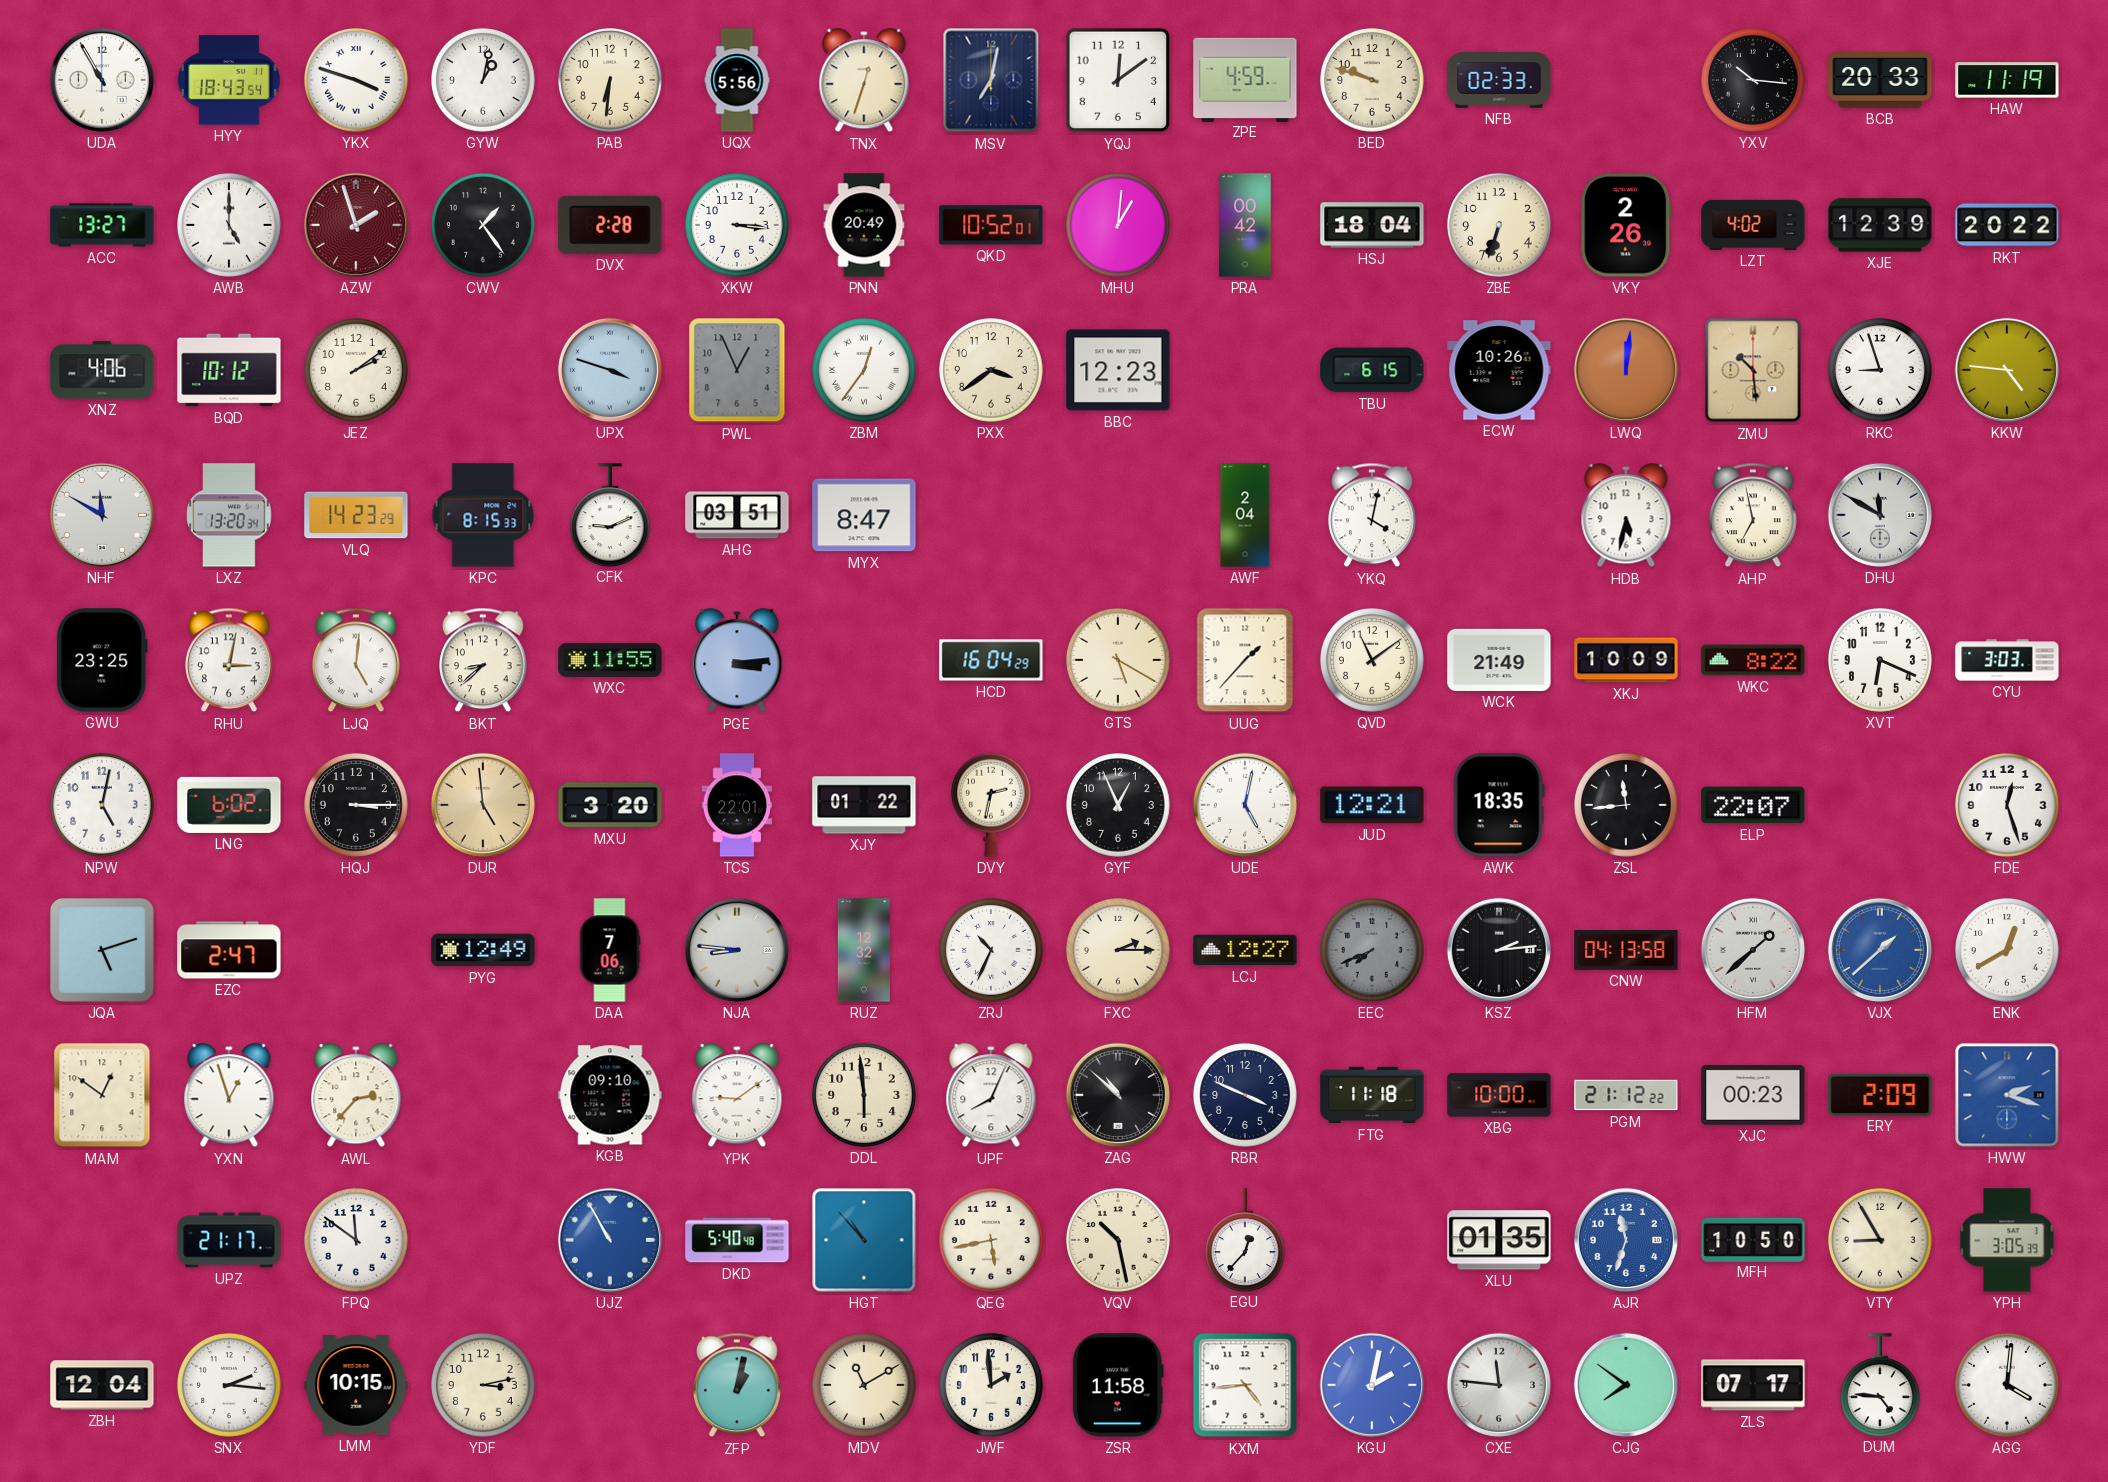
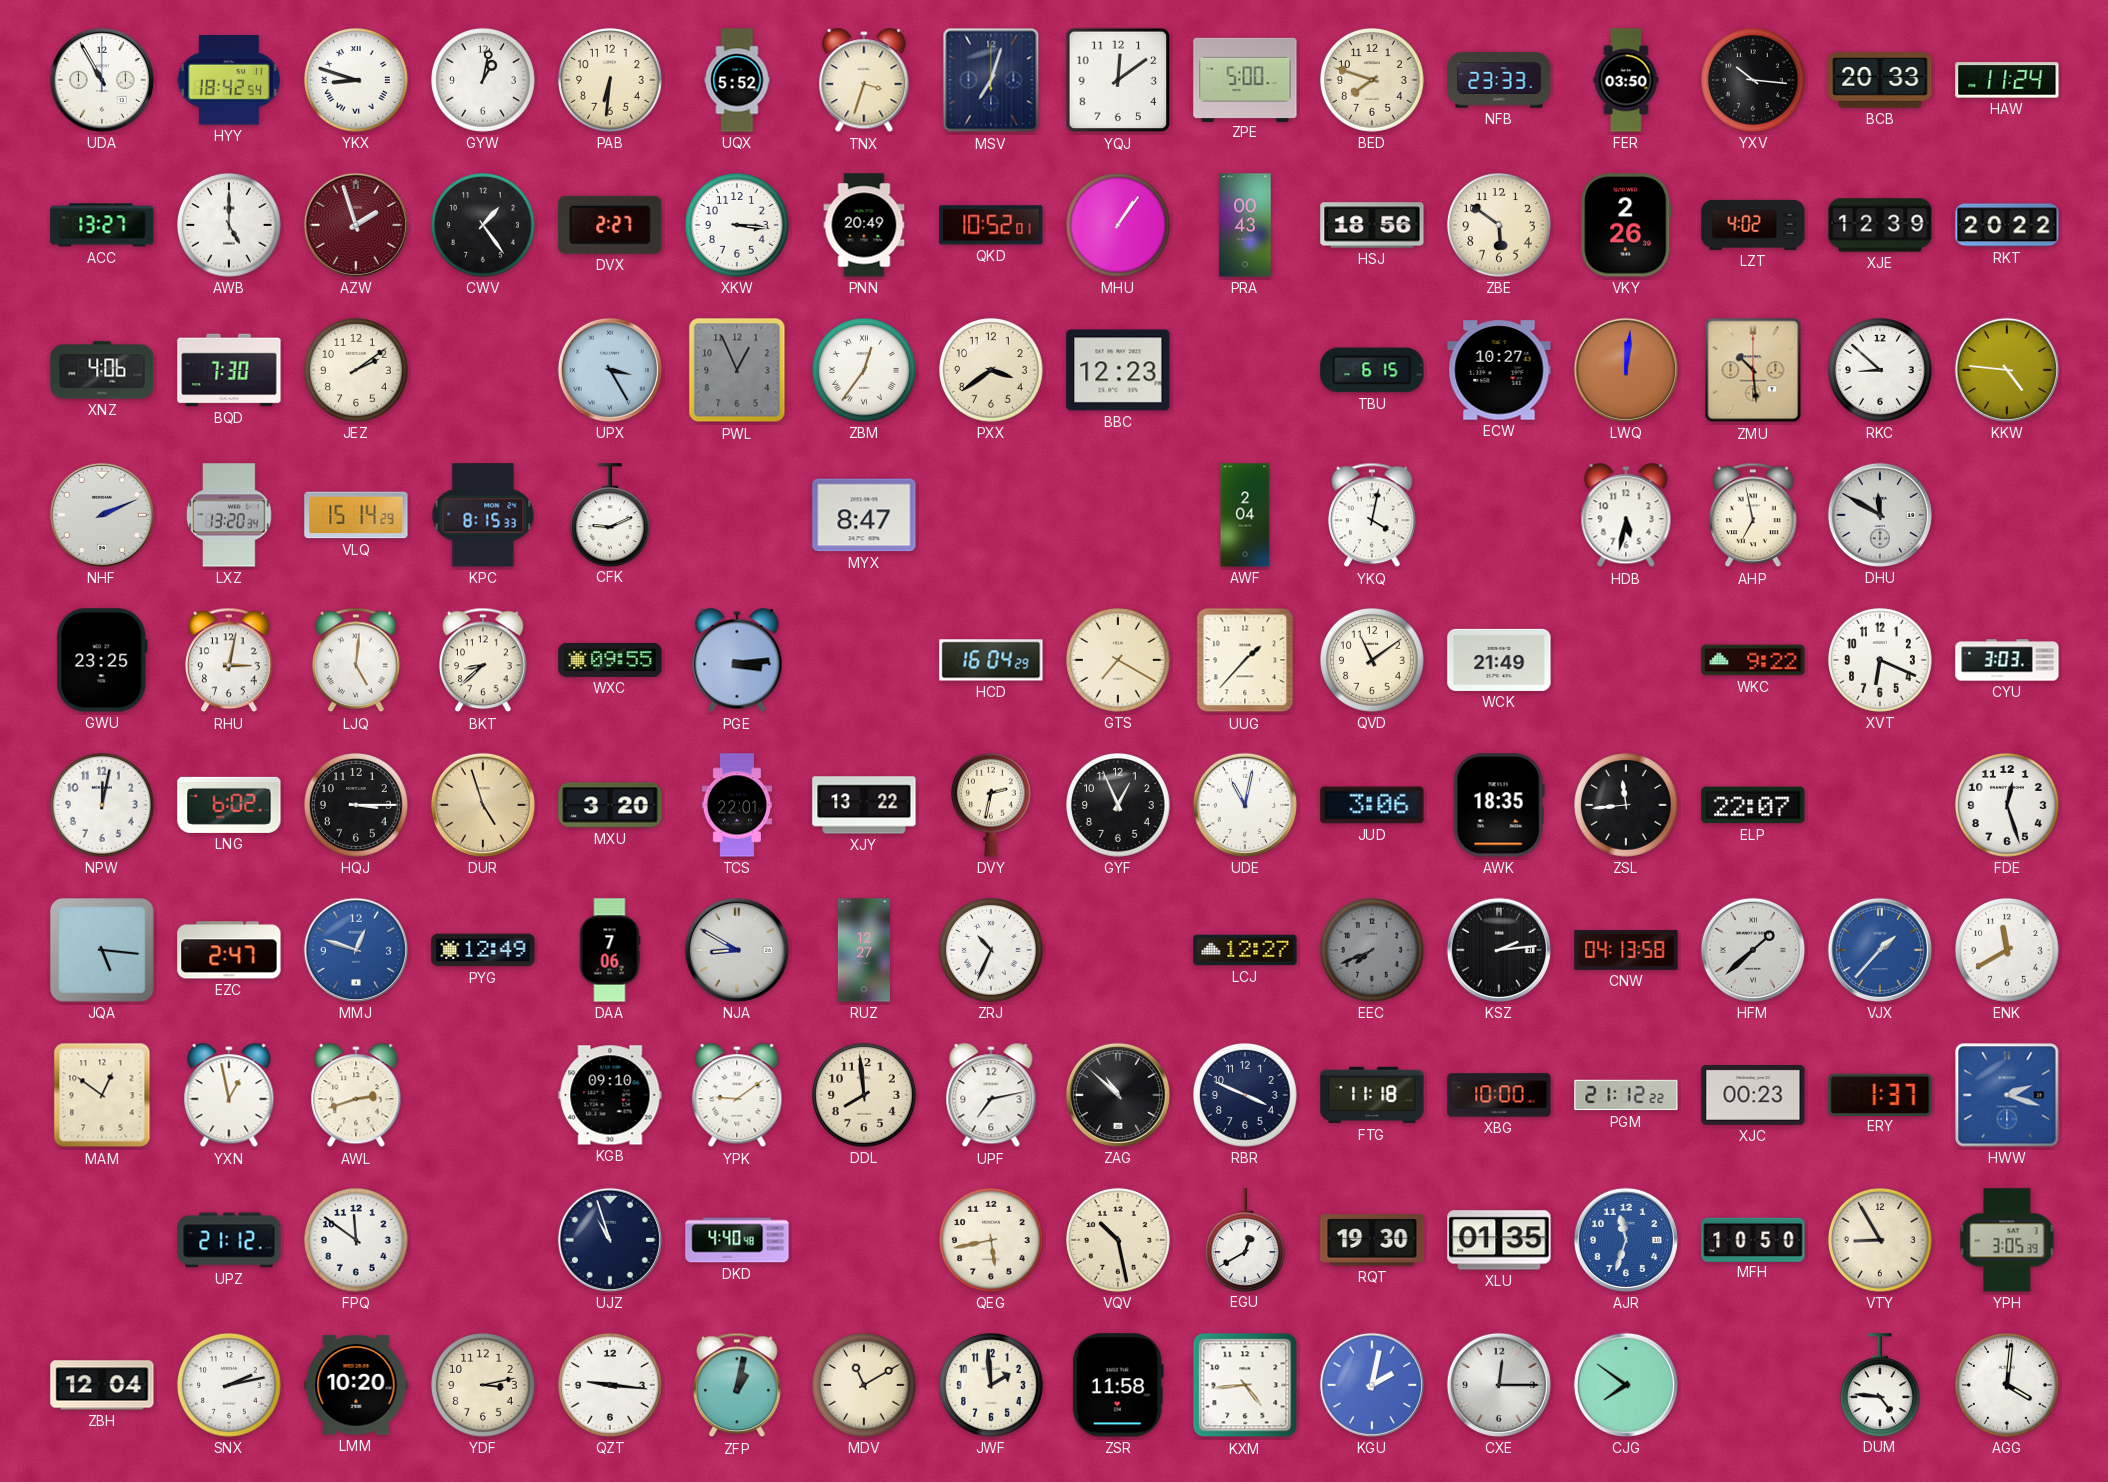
HYY: 18:43 -> 18:42
YKX: 3:48 -> 8:48
UQX: 5:56 -> 5:52
TNX: 12:33 -> 3:33
MSV: 7:02 -> 7:03
ZPE: 4:59 -> 5:00
BED: 9:48 -> 7:48
NFB: 02:33 -> 23:33
FER: none -> 03:50
HAW: 11:19 -> 11:24
DVX: 2:28 -> 2:27
MHU: 1:01 -> 1:06
PRA: 00:42 -> 00:43
HSJ: 18:04 -> 18:56
ZBE: 6:33 -> 5:51
BQD: 10:12 -> 7:30
UPX: 3:48 -> 3:25
ECW: 10:26 -> 10:27
RKC: 8:57 -> 8:52
NHF: 11:50 -> 2:11
VLQ: 14:23 -> 15:14
AHG: 03:51 -> none
WXC: 11:55 -> 09:55
GTS: 5:20 -> 7:20
XKJ: 10:09 -> none
WKC: 8:22 -> 9:22
NPW: 5:02 -> 12:02
DUR: 4:59 -> 4:57
XJY: 01:22 -> 13:22
UDE: 5:02 -> 11:02
JUD: 12:21 -> 3:06
JQA: 5:12 -> 5:16
MMJ: none -> 12:48
NJA: 8:46 -> 8:50
RUZ: 12:32 -> 12:27
FXC: 2:15 -> none
VJX: 1:38 -> 1:37
ENK: 12:40 -> 11:40
YXN: 12:57 -> 12:58
AWL: 2:37 -> 2:42
DDL: 5:59 -> 7:59
UPF: 8:04 -> 7:13
ERY: 2:09 -> 1:37
UPZ: 21:17 -> 21:12
UJZ: 10:55 -> 10:57
UJZ dial: blue -> navy
DKD: 5:40 -> 4:40
HGT: 10:53 -> none
EGU: 12:37 -> 12:40
RQT: none -> 19:30
SNX: 2:16 -> 2:13
LMM: 10:15 -> 10:20
QZT: none -> 9:16
CXE: 11:46 -> 12:15
ZLS: 07:17 -> none
